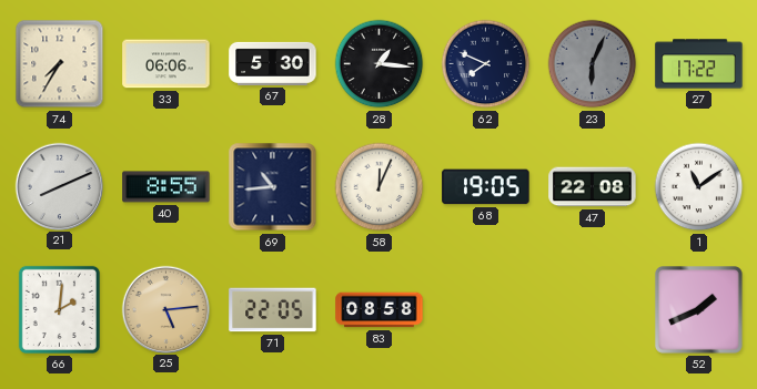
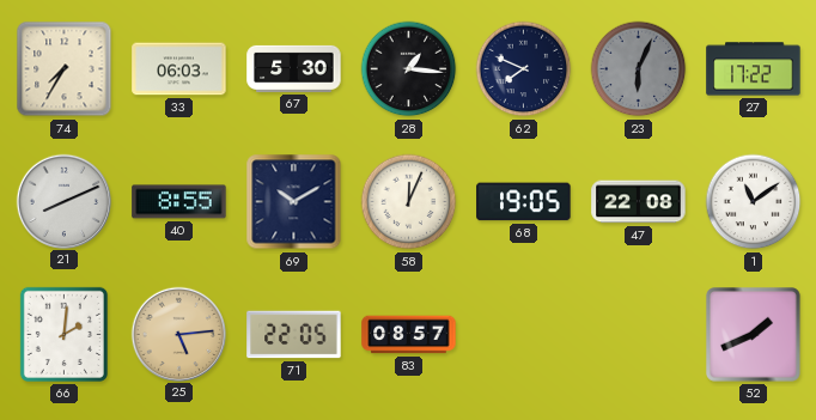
33: 06:06 -> 06:03
69: 10:44 -> 10:10
83: 08:58 -> 08:57
